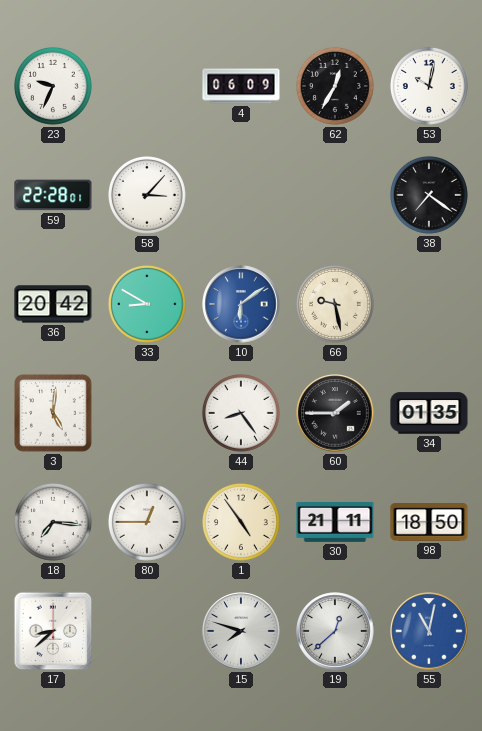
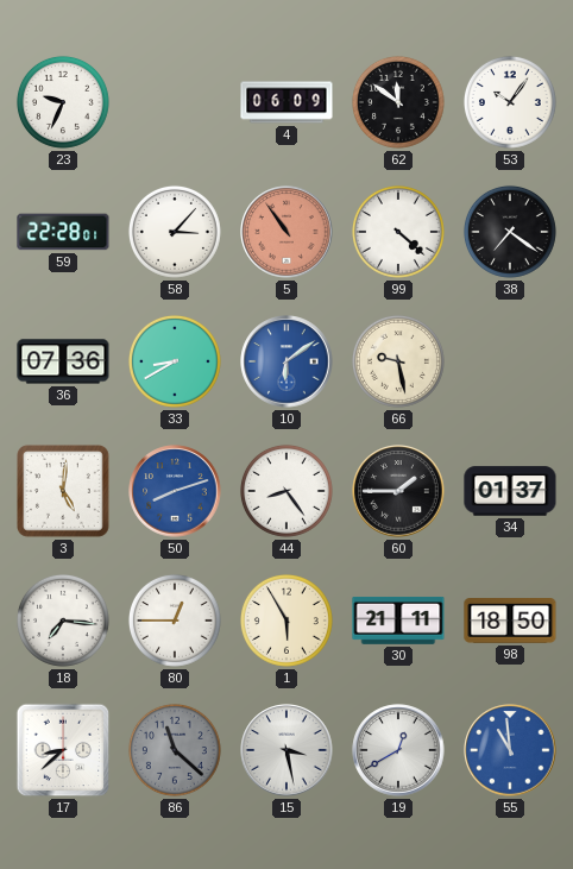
62: 12:35 -> 11:51
53: 10:02 -> 10:06
5: none -> 10:54
99: none -> 4:22
36: 20:42 -> 07:36
33: 8:50 -> 8:40
50: none -> 8:12
34: 01:35 -> 01:37
1: 4:54 -> 5:55
86: none -> 11:22
15: 7:48 -> 3:28
19: 12:38 -> 12:40
55: 11:02 -> 10:59
